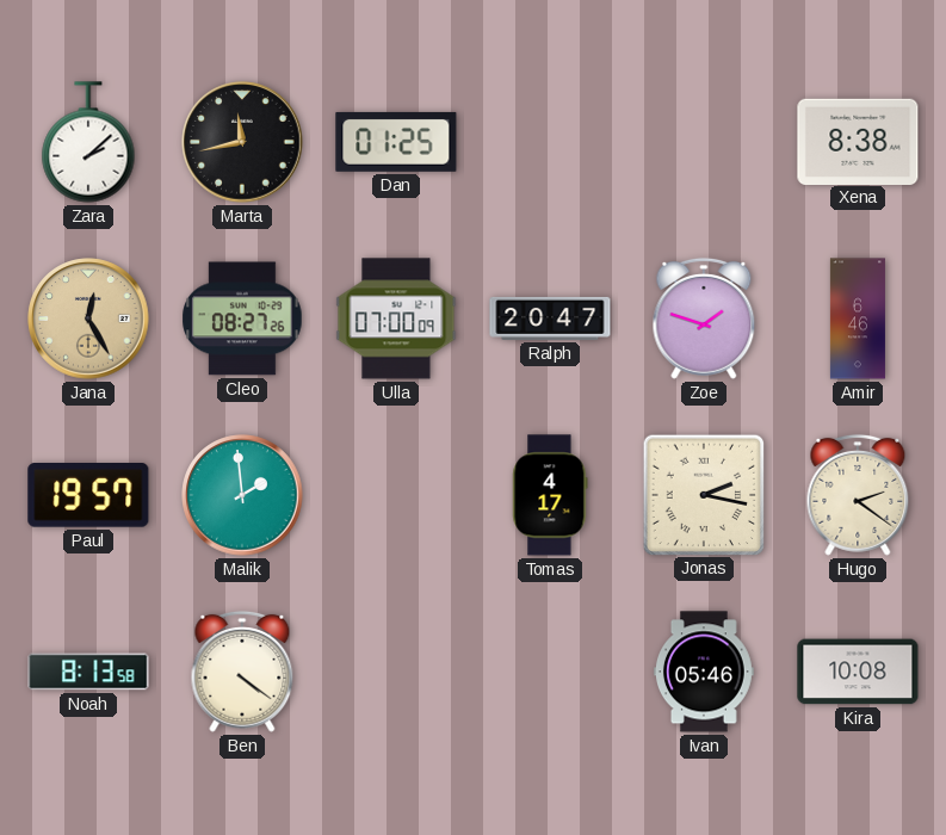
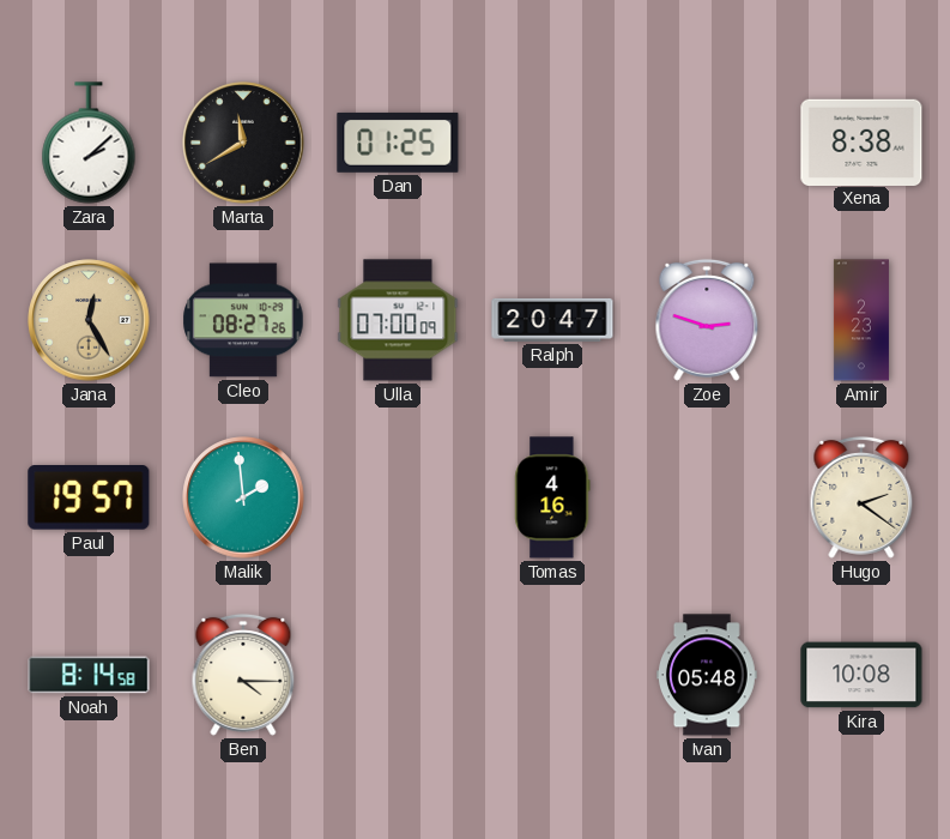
Marta: 11:43 -> 11:40
Zoe: 1:48 -> 2:48
Amir: 6:46 -> 2:23
Tomas: 4:17 -> 4:16
Jonas: 2:17 -> none
Noah: 8:13 -> 8:14
Ben: 4:21 -> 4:15
Ivan: 05:46 -> 05:48
